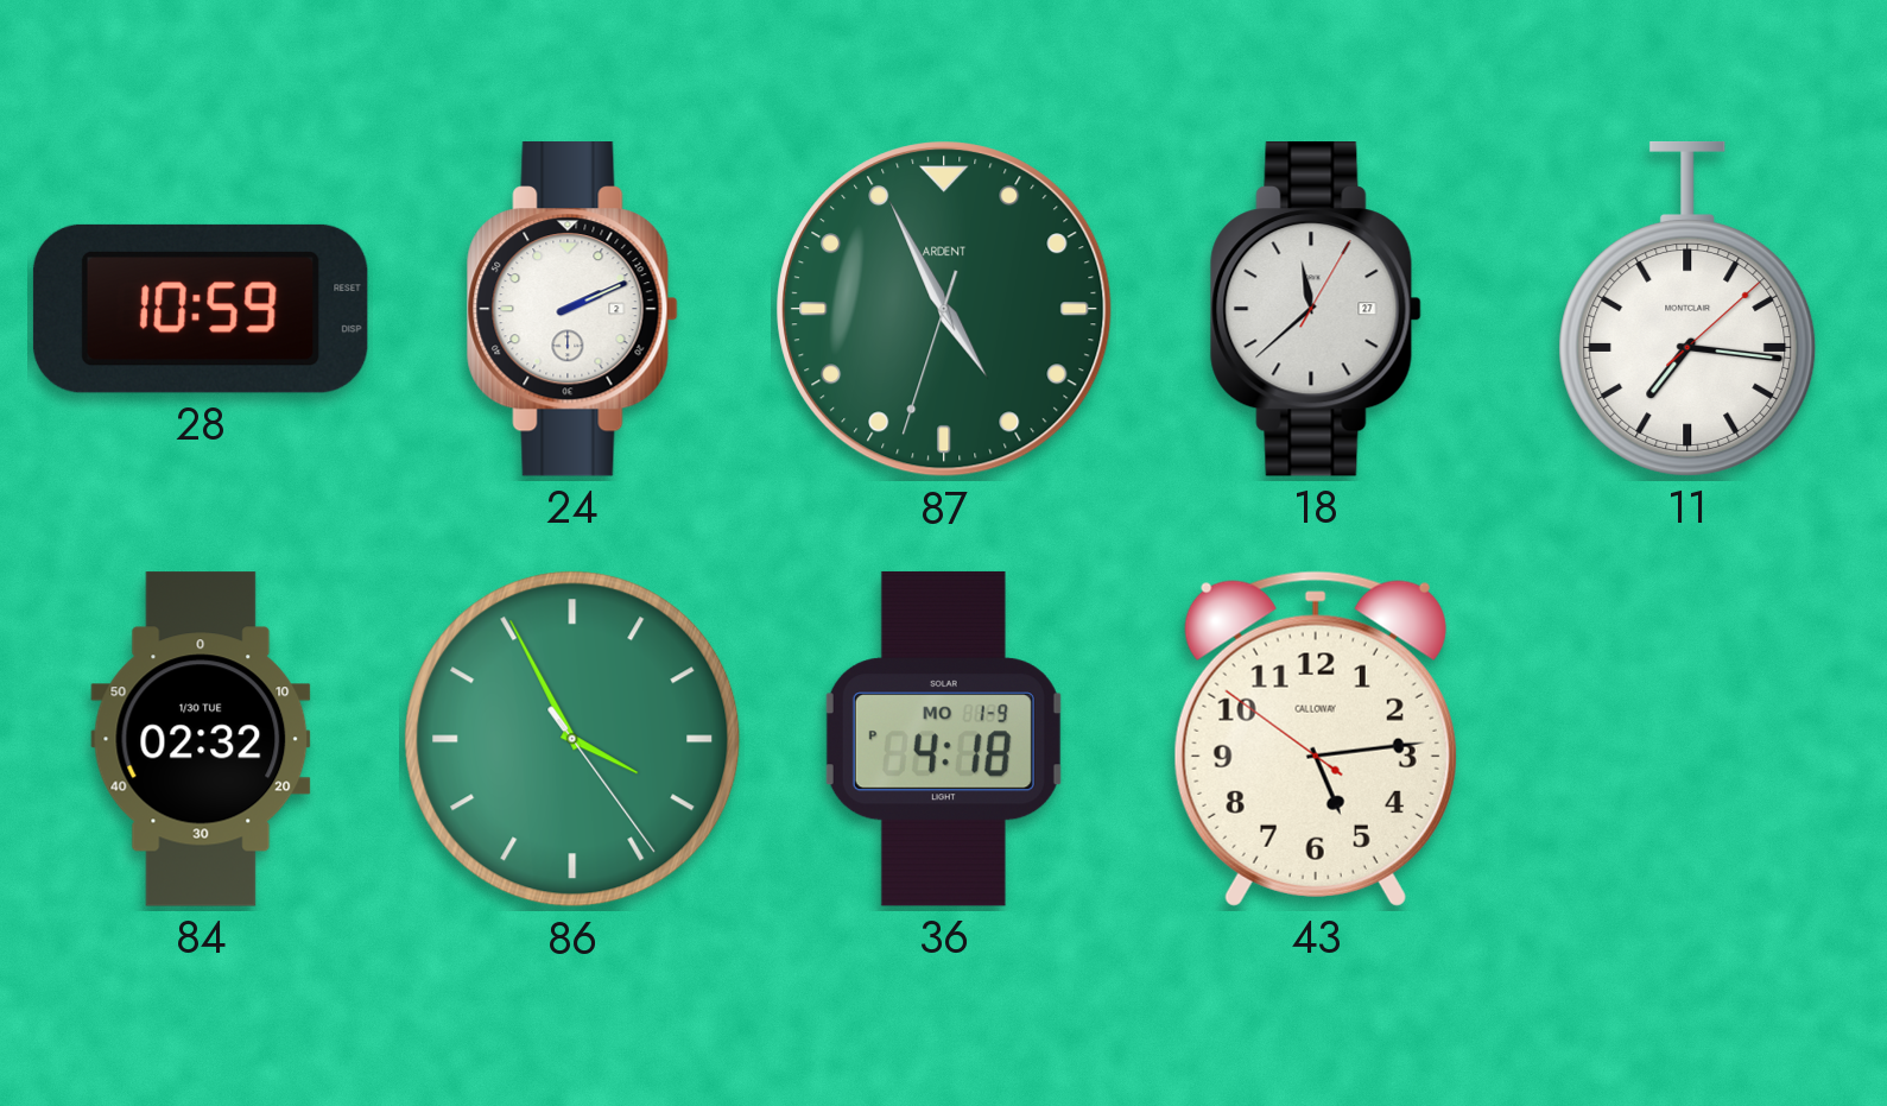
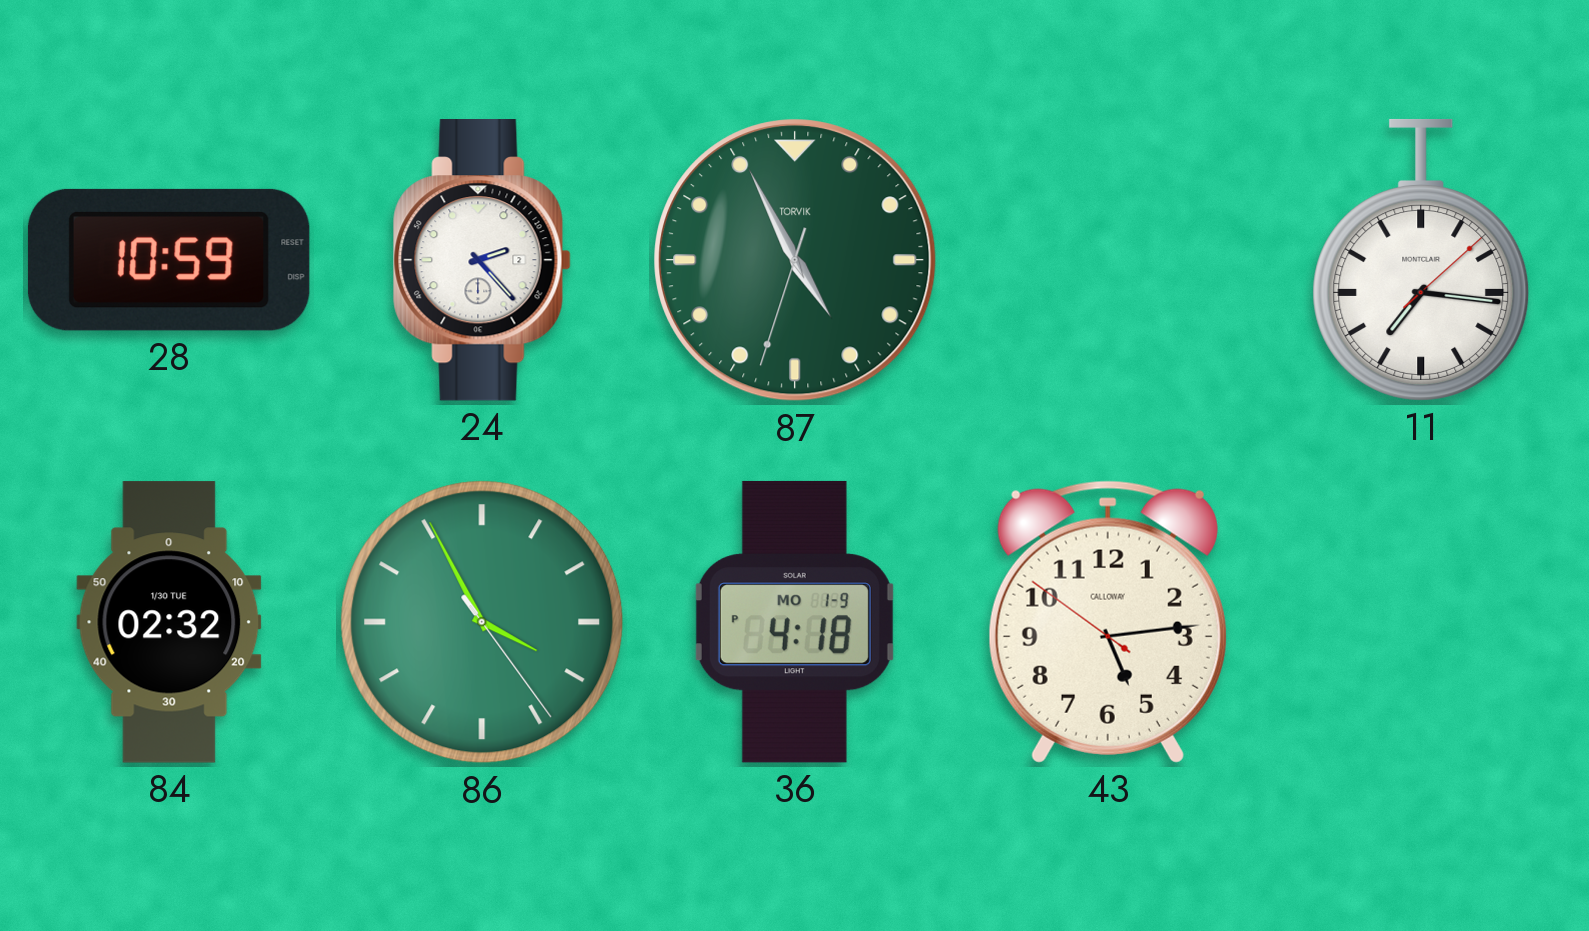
24: 2:11 -> 2:23
87 brand: ARDENT -> TORVIK
18: 11:38 -> none
